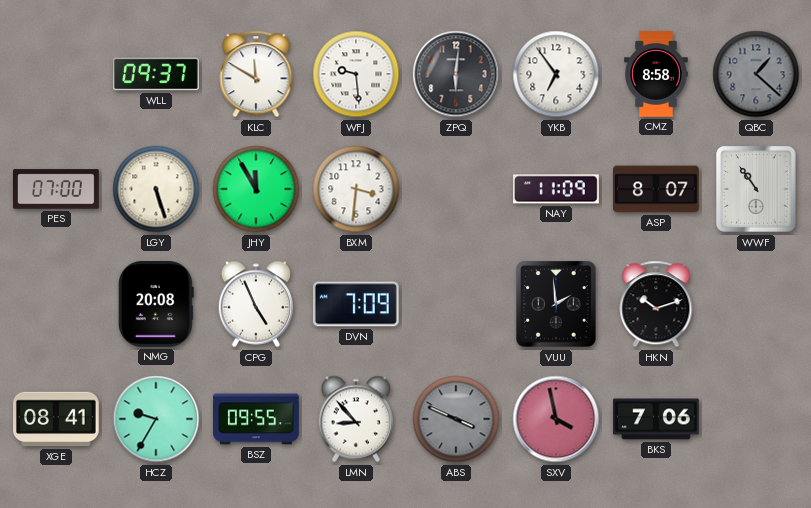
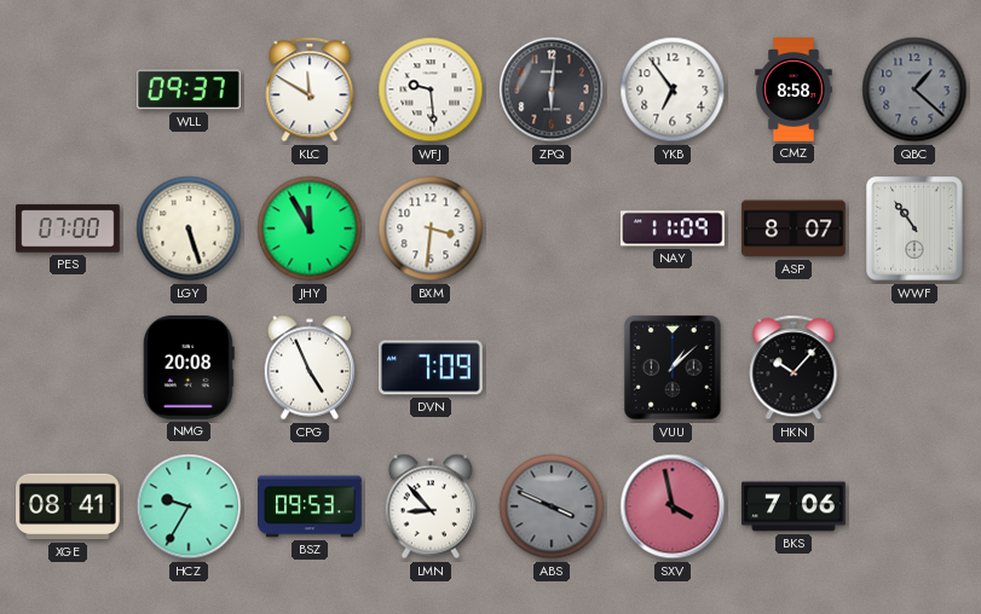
VUU: 1:59 -> 1:08
HKN: 10:12 -> 10:07
BSZ: 09:55 -> 09:53
